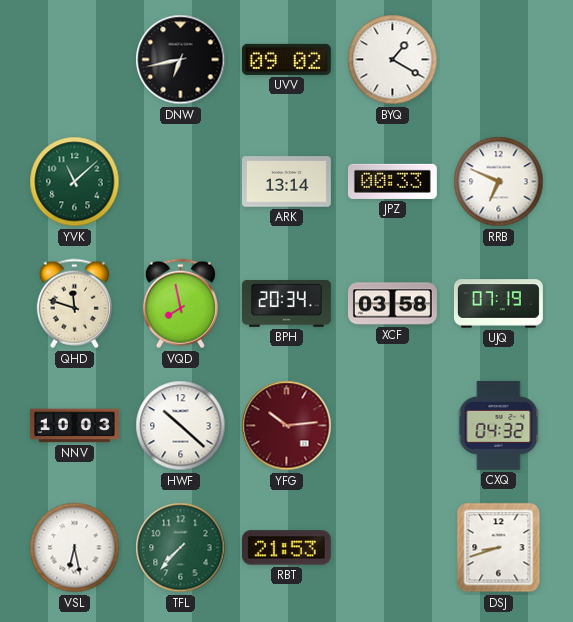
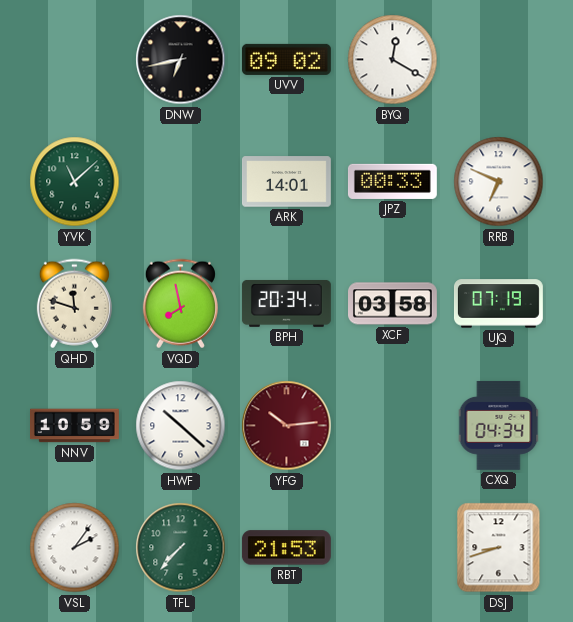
BYQ: 1:20 -> 12:20
ARK: 13:14 -> 14:01
NNV: 10:03 -> 10:59
CXQ: 04:32 -> 04:34
VSL: 6:28 -> 2:06
